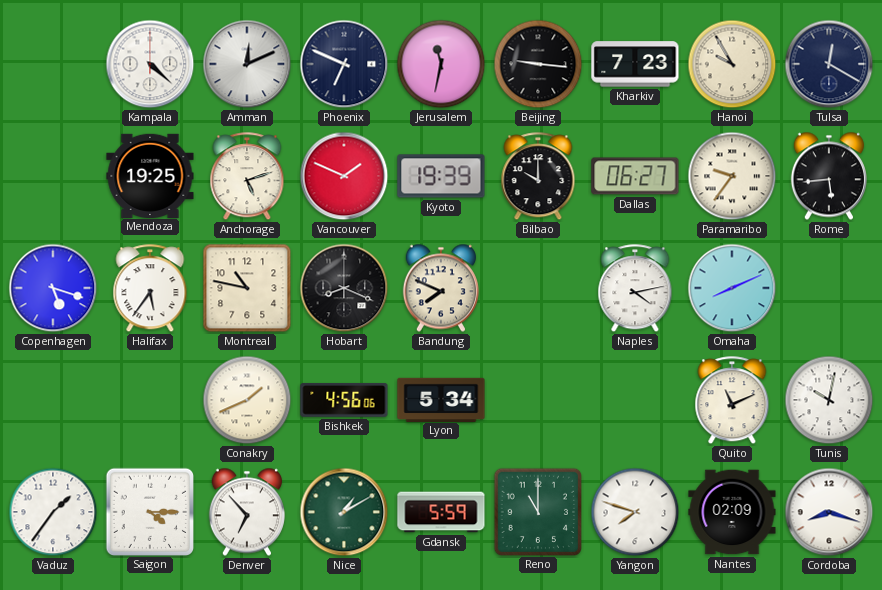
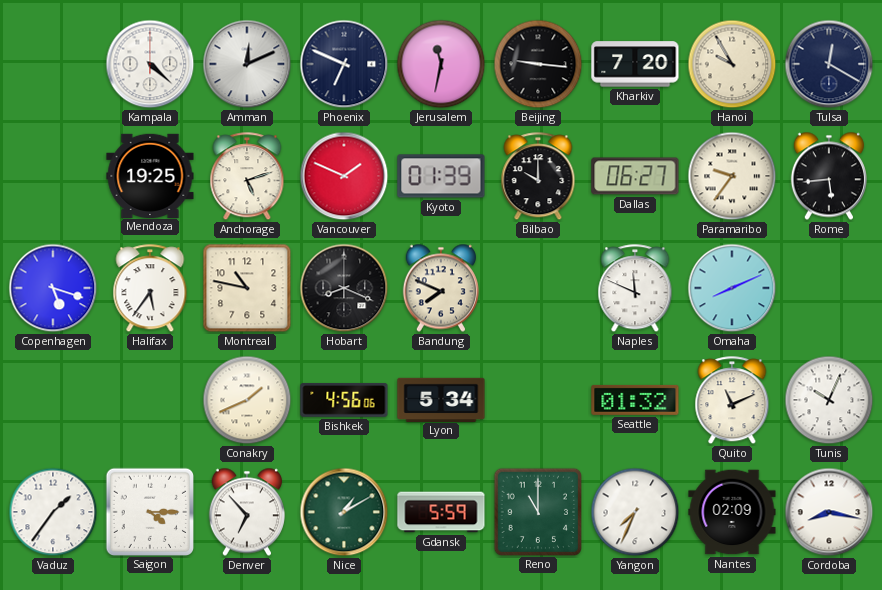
Kharkiv: 7:23 -> 7:20
Kyoto: 19:39 -> 01:39
Naples: 4:13 -> 11:49
Seattle: none -> 01:32
Tunis: 10:02 -> 10:04
Yangon: 7:48 -> 7:34
Cordoba: 8:18 -> 8:17
